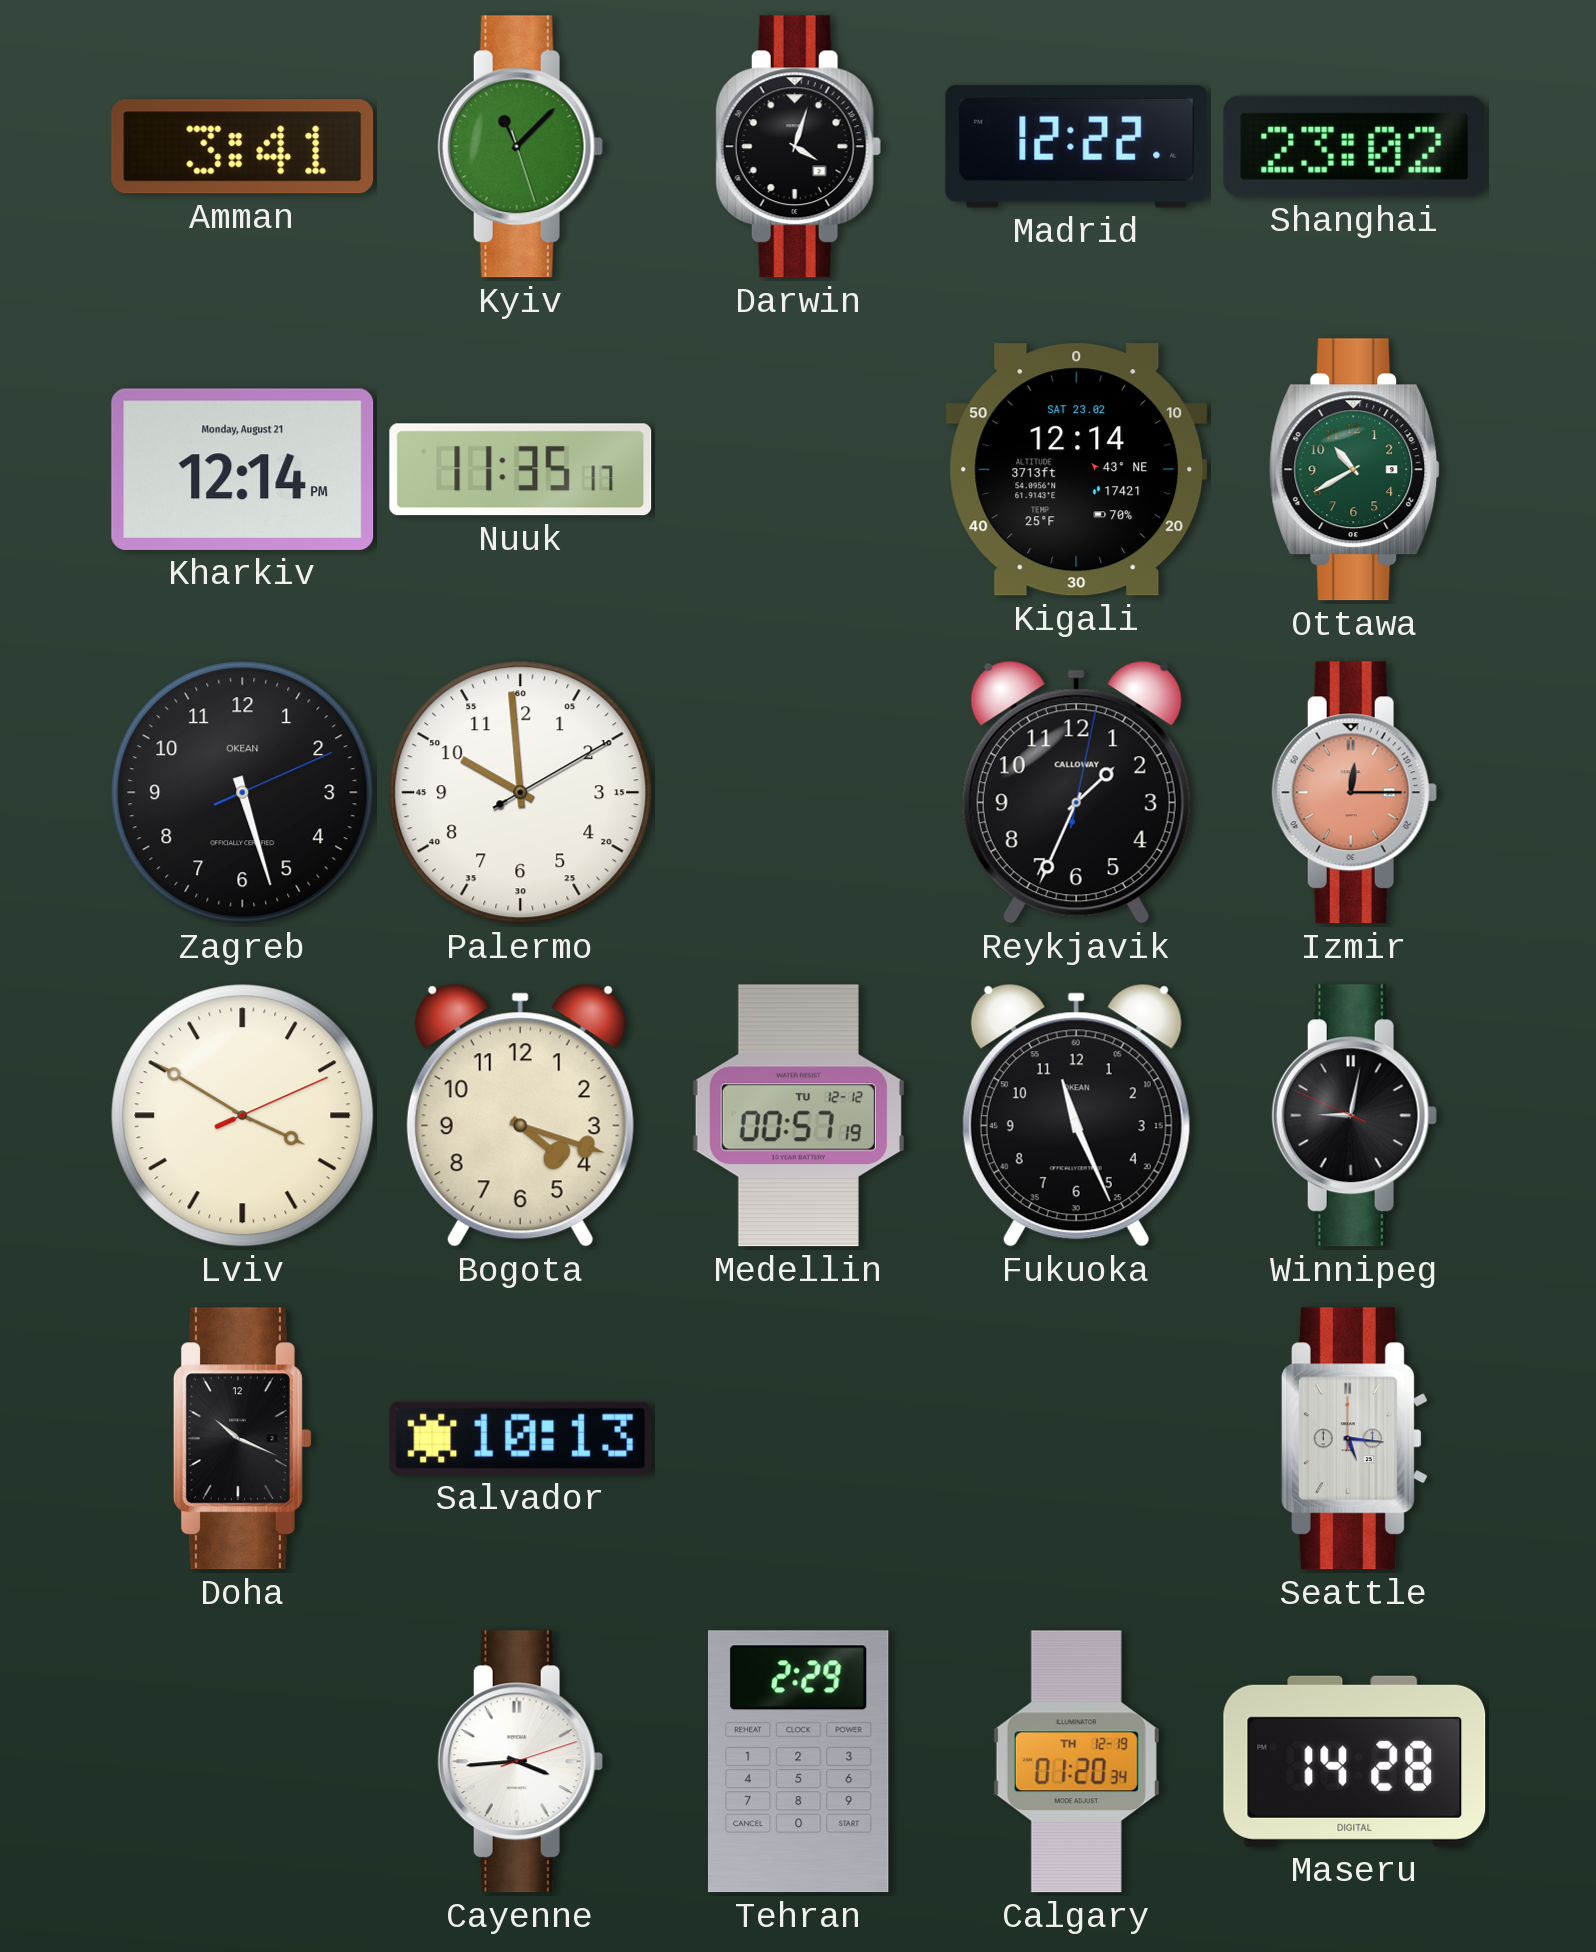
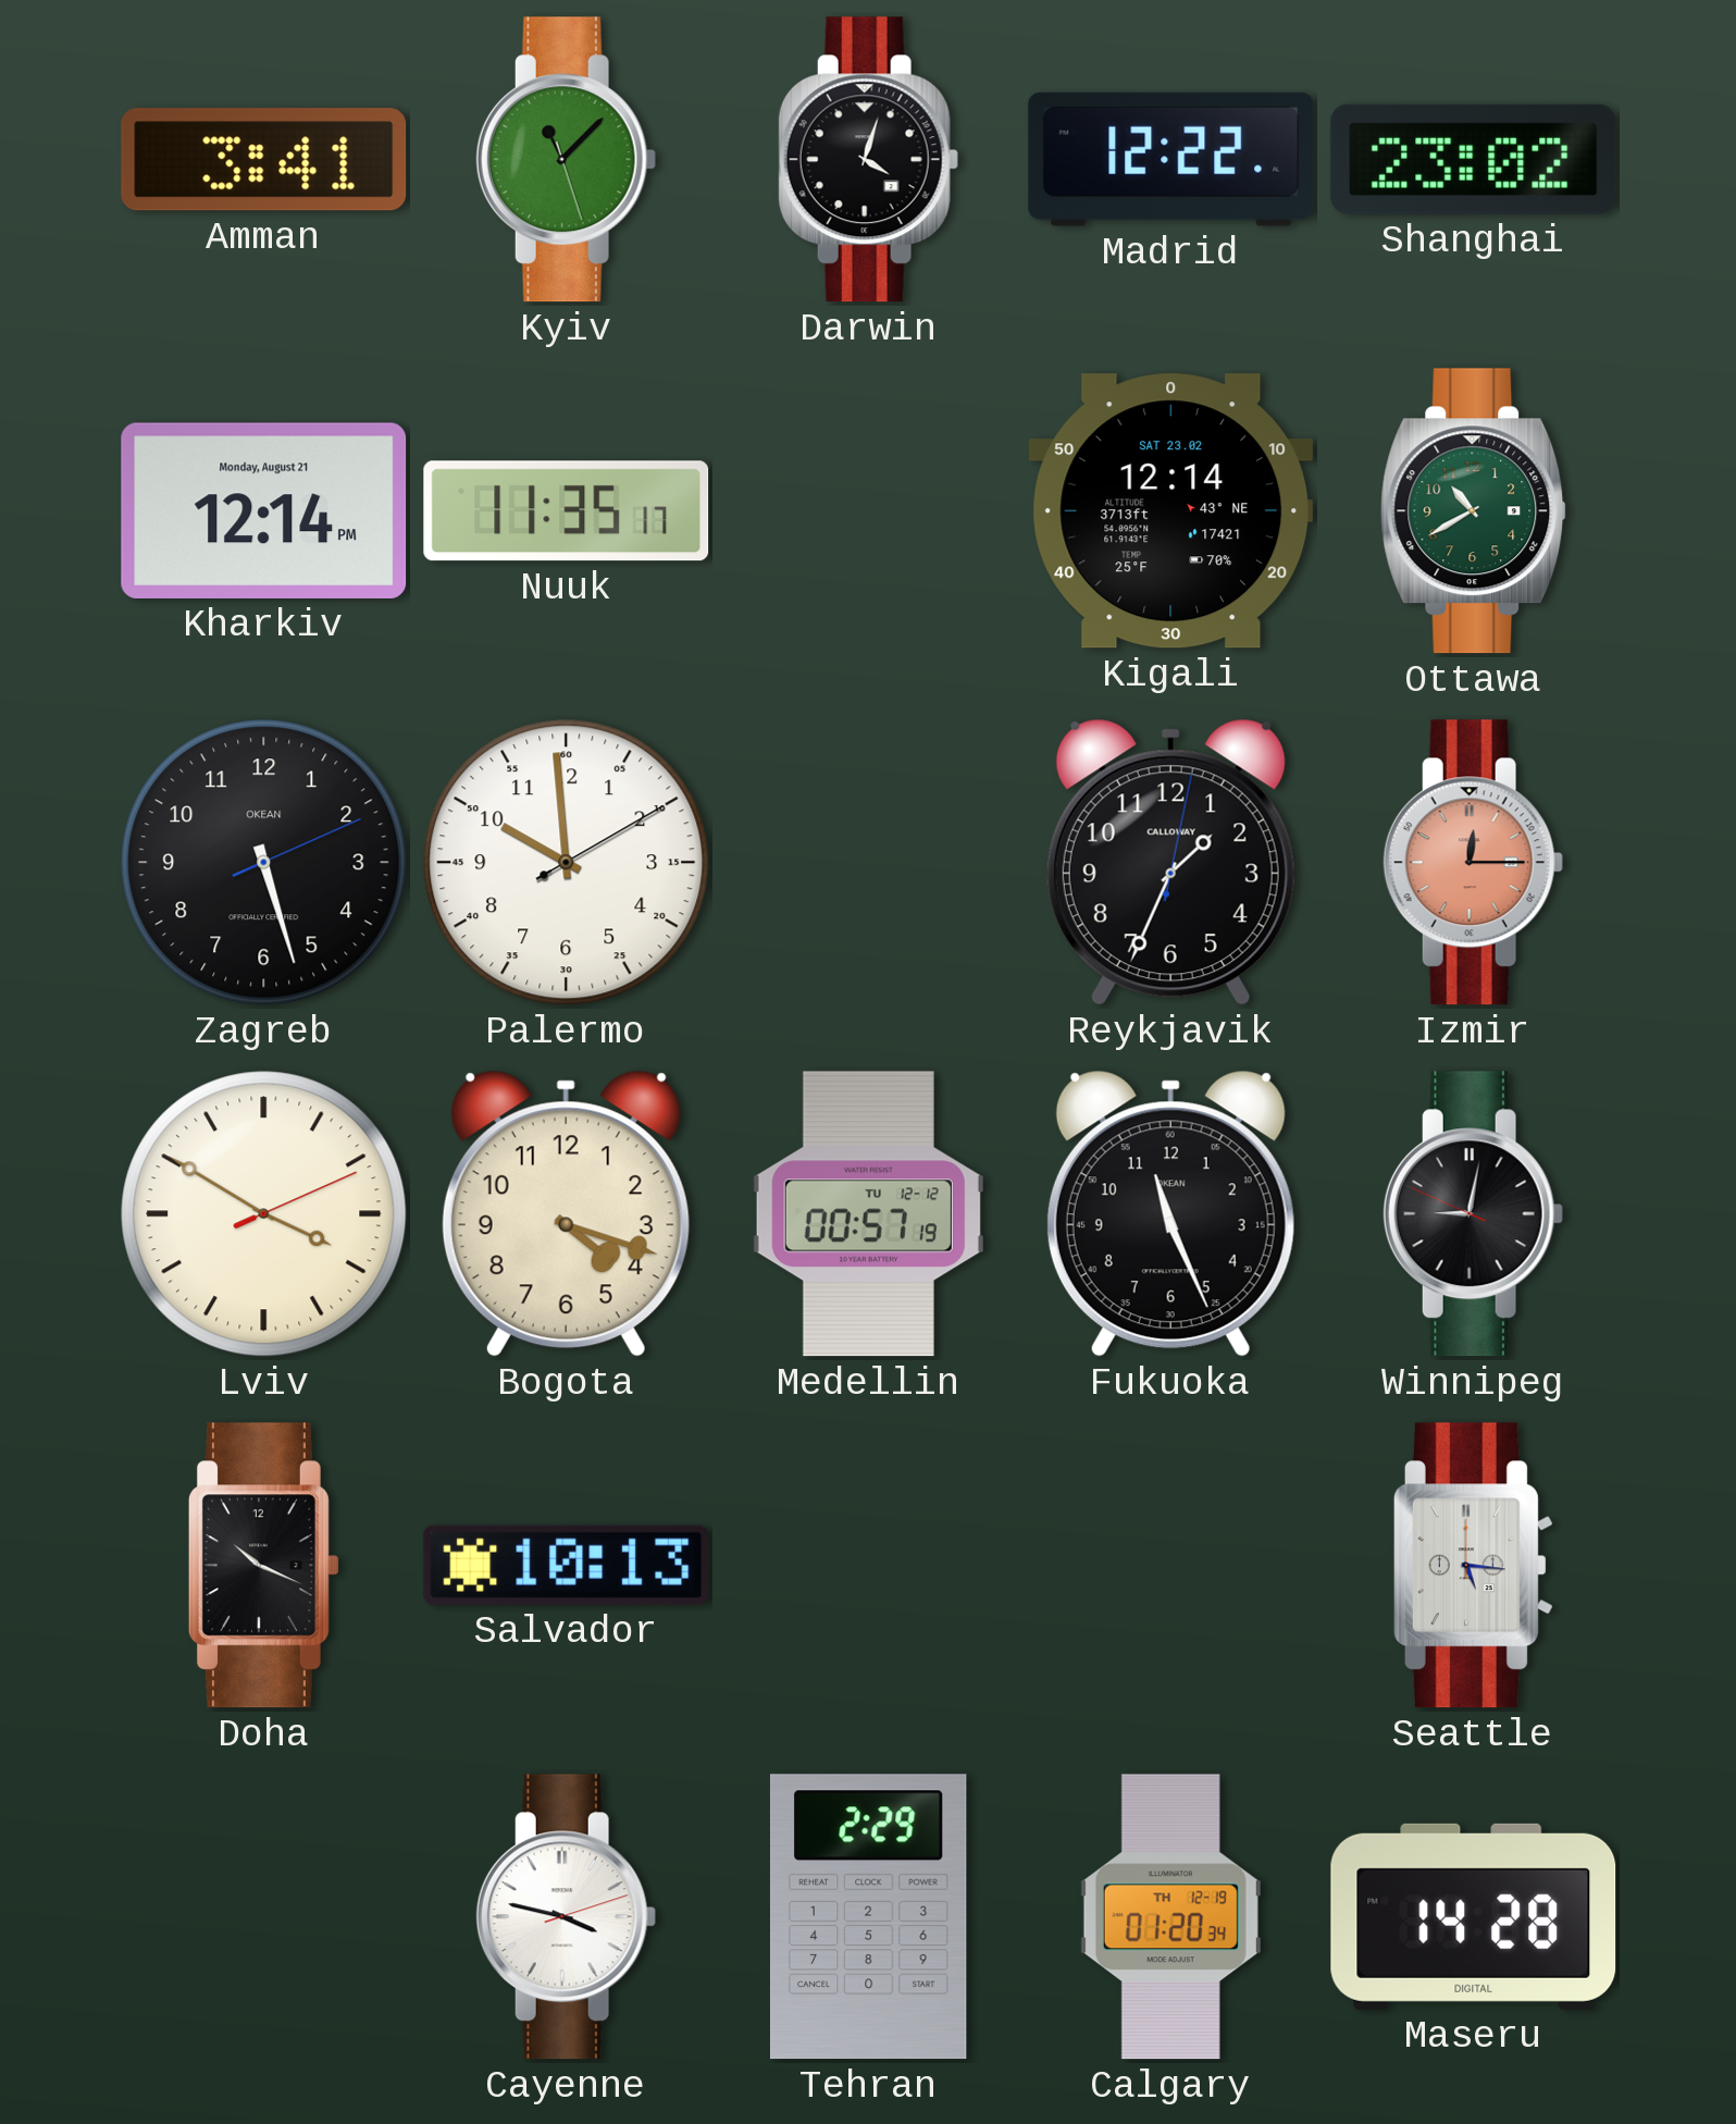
Cayenne: 3:44 -> 3:47
